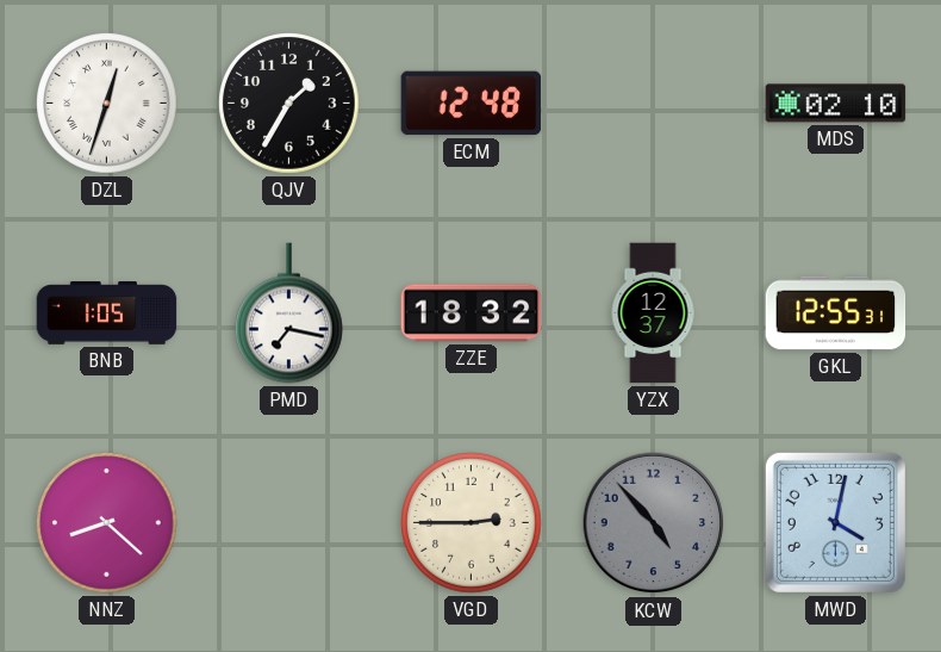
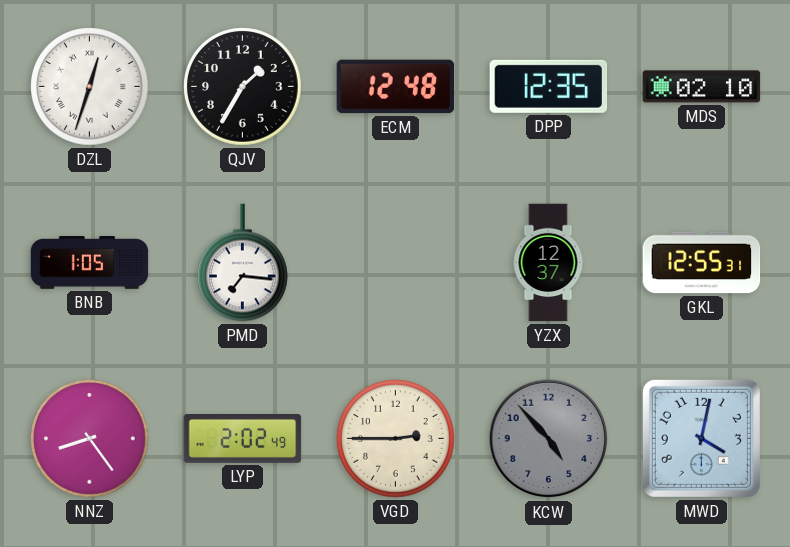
DPP: none -> 12:35
PMD: 7:17 -> 7:16
ZZE: 18:32 -> none
NNZ: 8:22 -> 8:24
LYP: none -> 2:02
